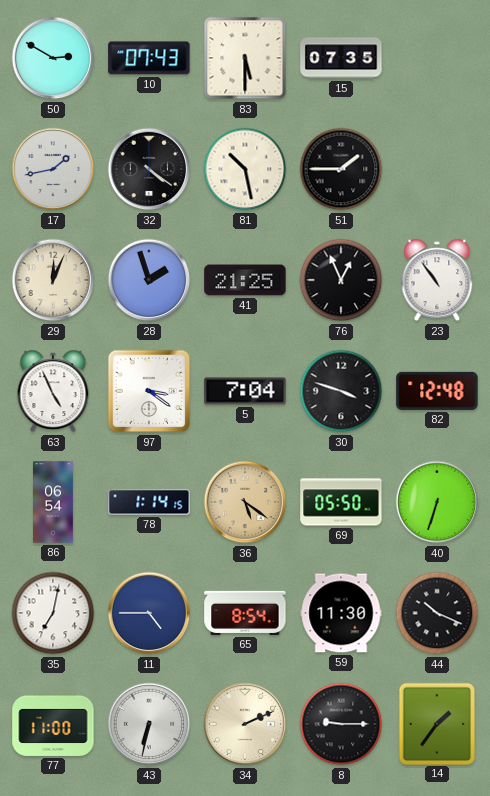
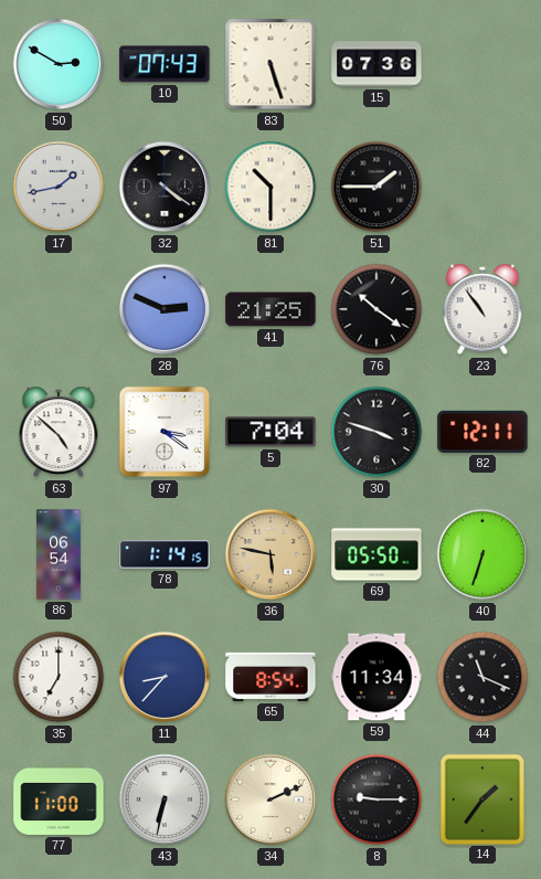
83: 5:30 -> 5:27
15: 07:35 -> 07:36
81: 10:28 -> 10:30
29: 12:04 -> none
28: 1:57 -> 2:49
76: 12:56 -> 10:21
63: 4:56 -> 4:52
82: 12:48 -> 12:11
36: 5:21 -> 5:47
35: 7:02 -> 7:00
11: 4:45 -> 8:37
59: 11:30 -> 11:34
44: 10:19 -> 11:19
